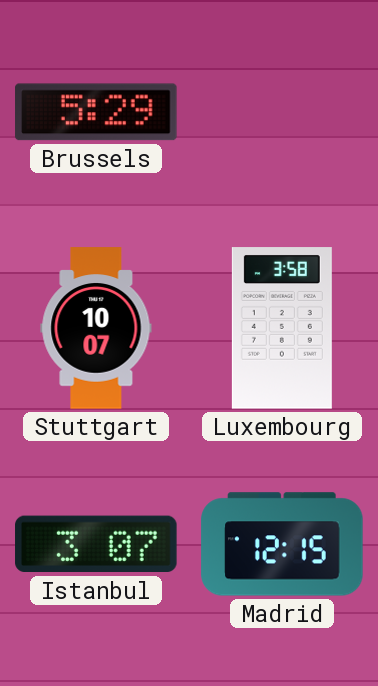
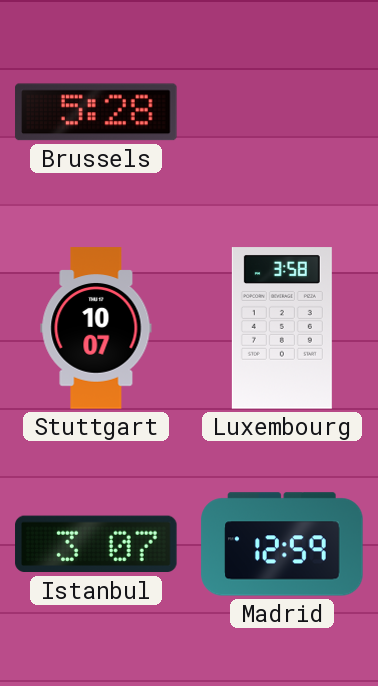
Brussels: 5:29 -> 5:28
Madrid: 12:15 -> 12:59
